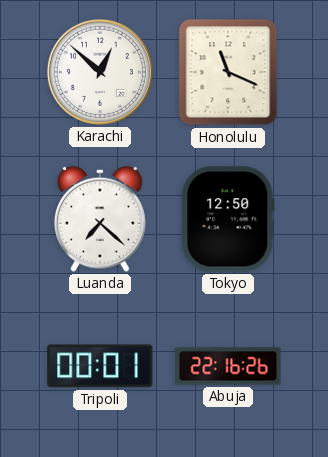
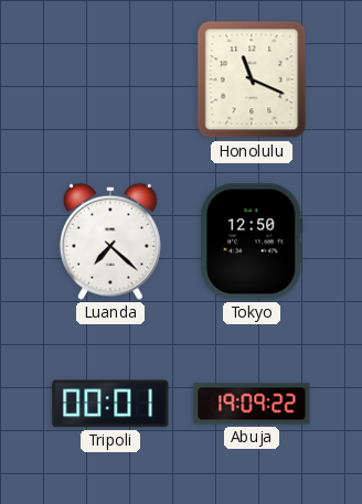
Karachi: 12:52 -> none
Abuja: 22:16 -> 19:09
